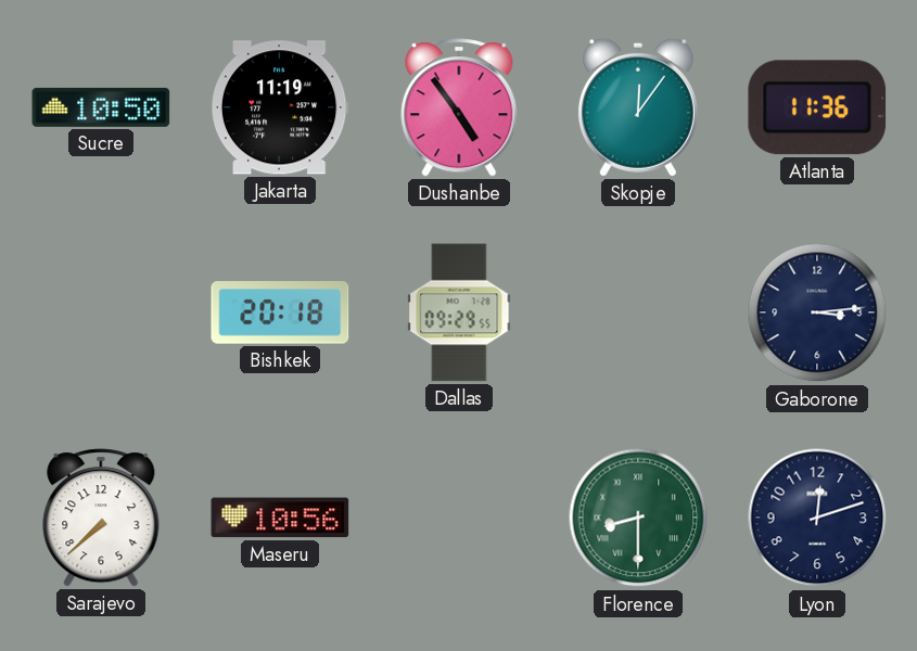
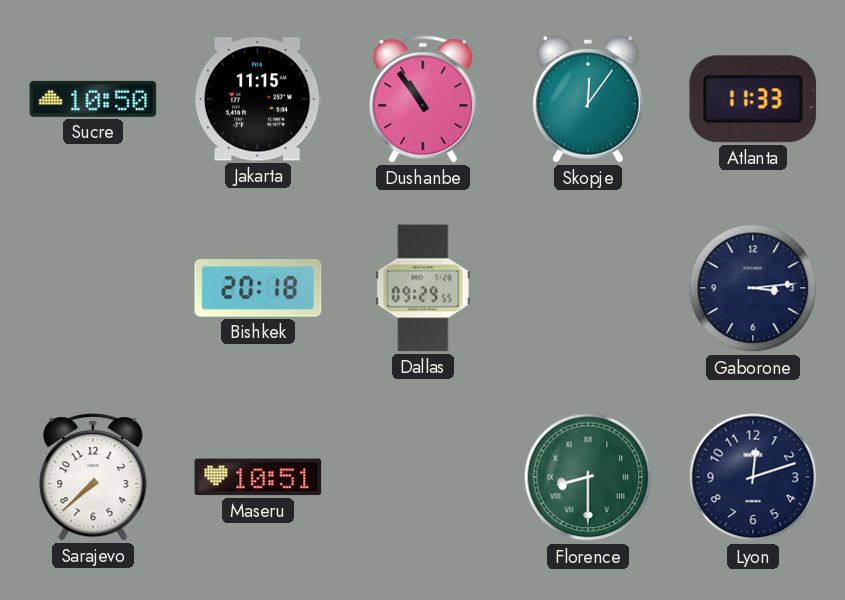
Jakarta: 11:19 -> 11:15
Dushanbe: 4:54 -> 10:54
Atlanta: 11:36 -> 11:33
Maseru: 10:56 -> 10:51
